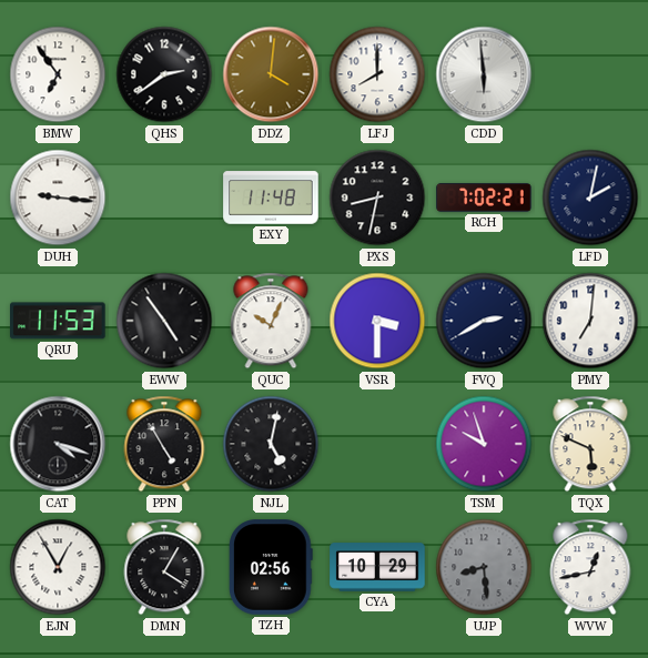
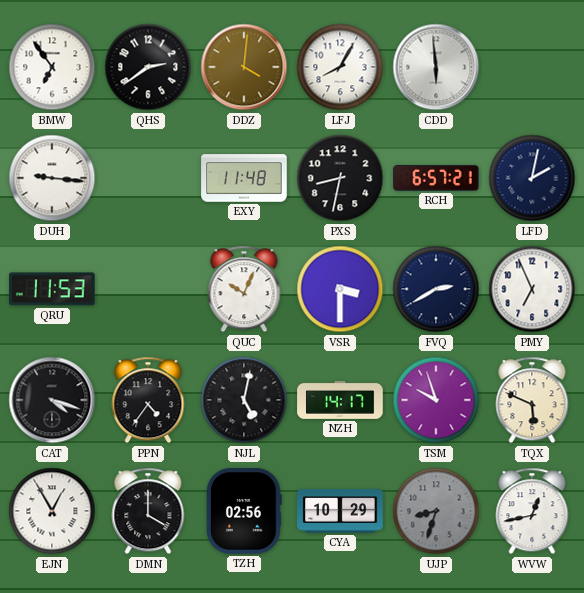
LFJ: 8:00 -> 8:05
RCH: 7:02 -> 6:57
EWW: 4:54 -> none
PMY: 7:01 -> 6:56
PPN: 4:55 -> 4:36
NZH: none -> 14:17
DMN: 4:05 -> 4:00
UJP: 8:29 -> 8:33
